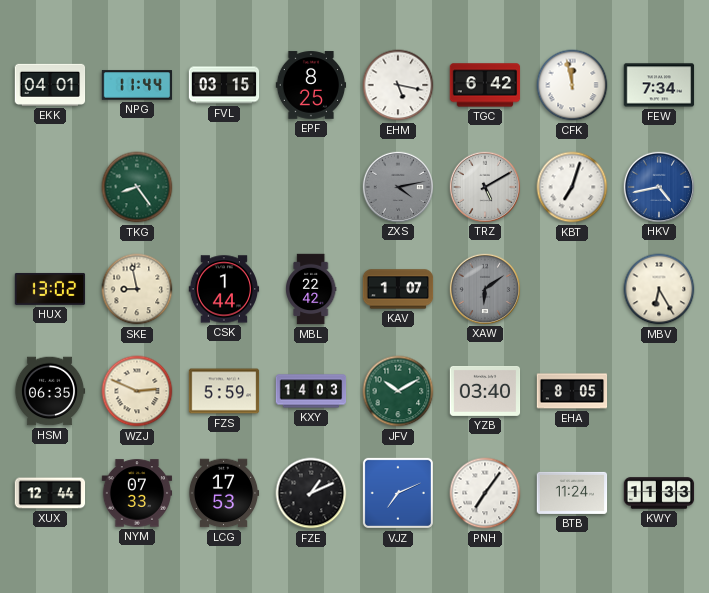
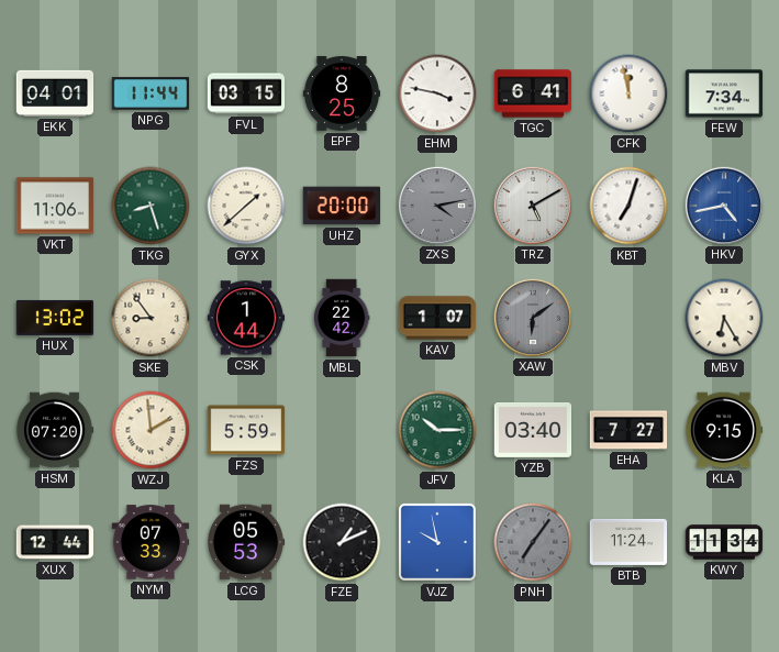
EHM: 5:17 -> 3:47
TGC: 6:42 -> 6:41
VKT: none -> 11:06
TKG: 8:24 -> 8:27
GYX: none -> 1:38
UHZ: none -> 20:00
SKE: 8:58 -> 8:54
HSM: 06:35 -> 07:20
WZJ: 2:49 -> 1:59
KXY: 14:03 -> none
JFV: 10:10 -> 10:15
EHA: 8:05 -> 7:27
KLA: none -> 9:15
LCG: 17:53 -> 05:53
VJZ: 7:11 -> 9:58
PNH dial: white -> grey
KWY: 11:33 -> 11:34
